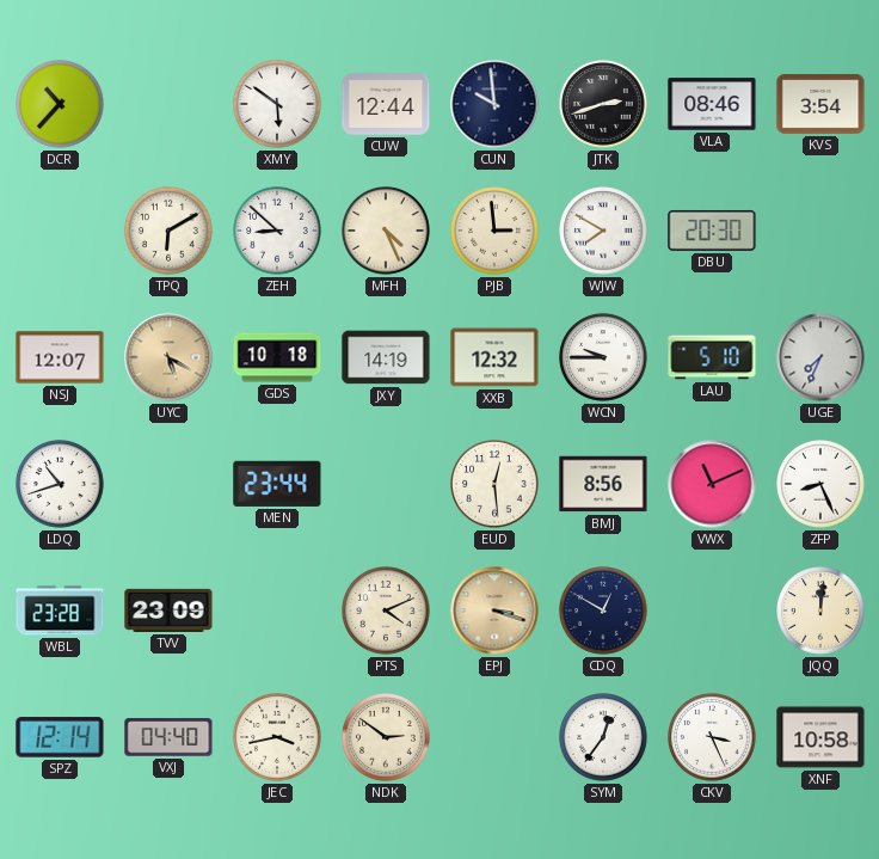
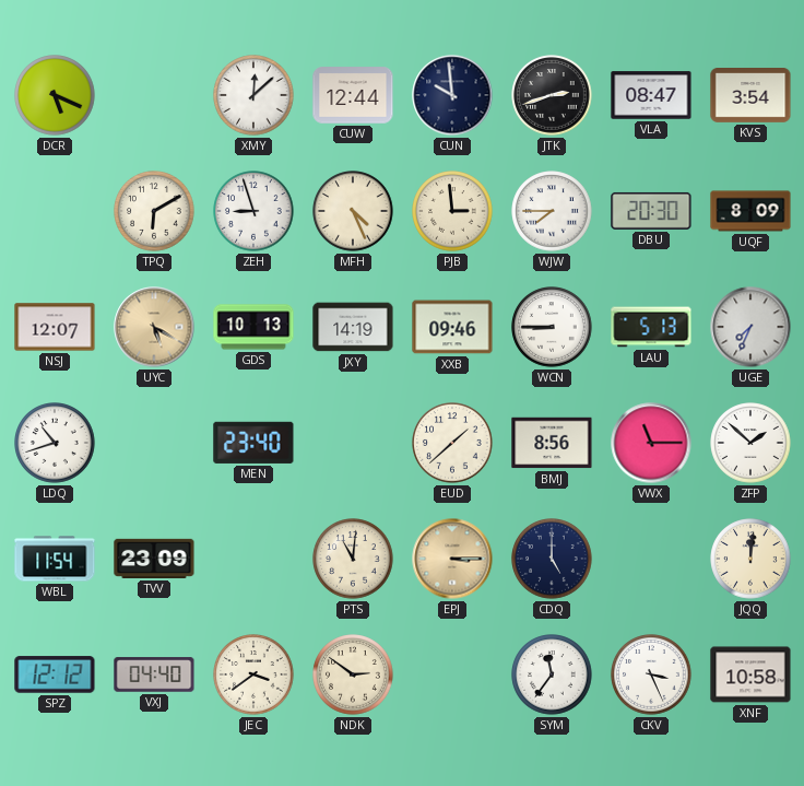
DCR: 10:37 -> 5:19
XMY: 5:51 -> 12:08
VLA: 08:46 -> 08:47
ZEH: 8:52 -> 8:57
WJW: 7:50 -> 7:45
UQF: none -> 8:09
GDS: 10:18 -> 10:13
XXB: 12:32 -> 09:46
WCN: 9:45 -> 8:45
LAU: 5:10 -> 5:13
MEN: 23:44 -> 23:40
EUD: 12:29 -> 1:38
VWX: 11:11 -> 11:15
ZFP: 8:26 -> 1:52
WBL: 23:28 -> 11:54
PTS: 4:11 -> 11:01
EPJ: 3:18 -> 3:15
CDQ: 12:50 -> 5:00
SPZ: 12:14 -> 12:12
JEC: 3:43 -> 3:39
SYM: 12:36 -> 11:36
